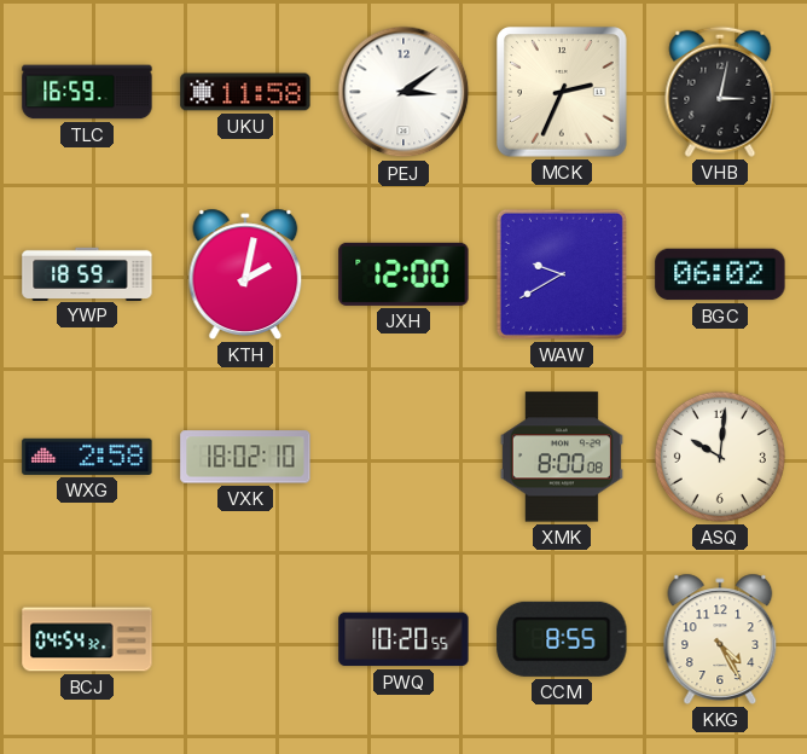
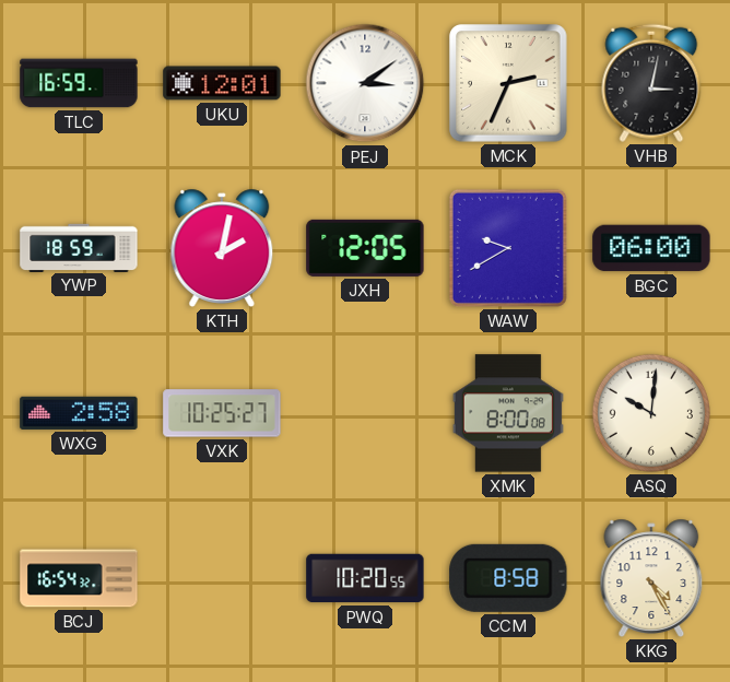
UKU: 11:58 -> 12:01
JXH: 12:00 -> 12:05
BGC: 06:02 -> 06:00
VXK: 18:02 -> 10:25
BCJ: 04:54 -> 16:54
CCM: 8:55 -> 8:58
